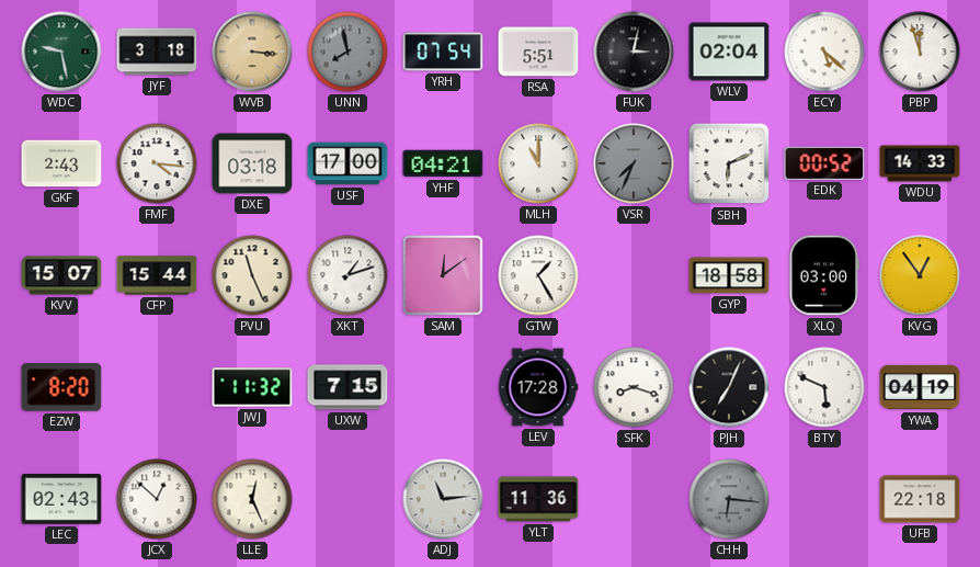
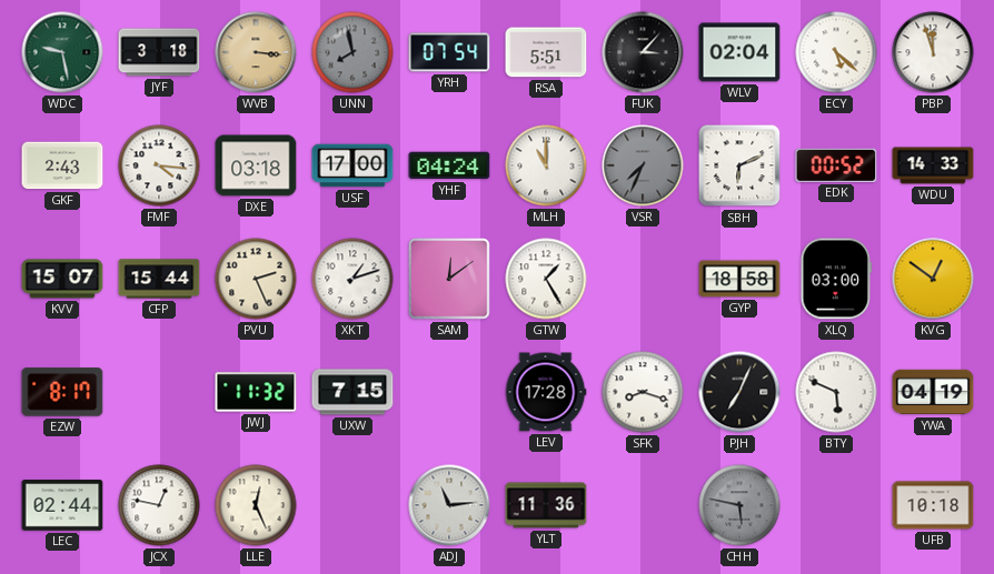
FUK: 3:02 -> 3:07
YHF: 04:21 -> 04:24
PVU: 11:26 -> 2:26
KVG: 12:54 -> 12:51
EZW: 8:20 -> 8:17
LEC: 02:43 -> 02:44
JCX: 12:52 -> 12:47
CHH: 6:16 -> 5:47
UFB: 22:18 -> 10:18
